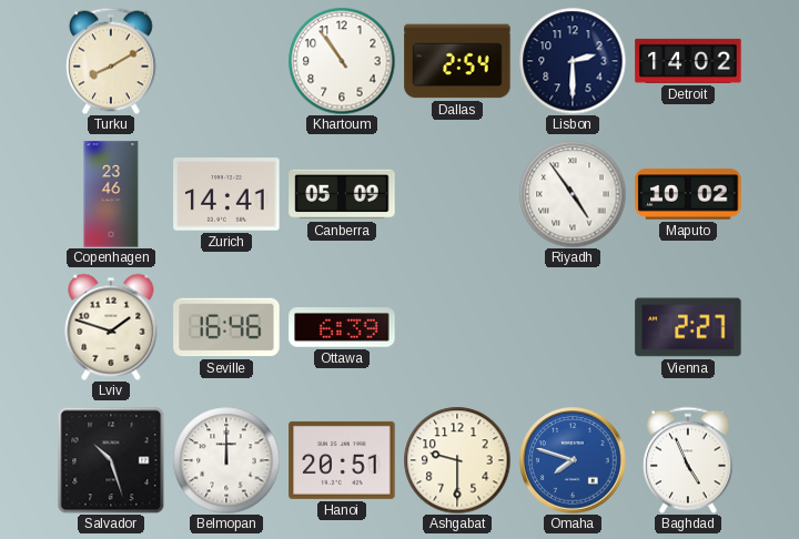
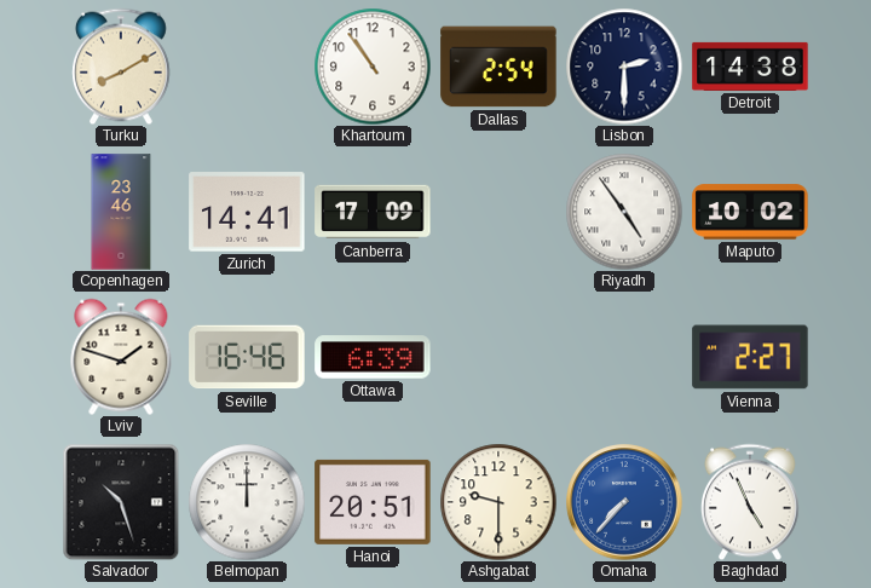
Detroit: 14:02 -> 14:38
Canberra: 05:09 -> 17:09
Omaha: 7:48 -> 7:37
